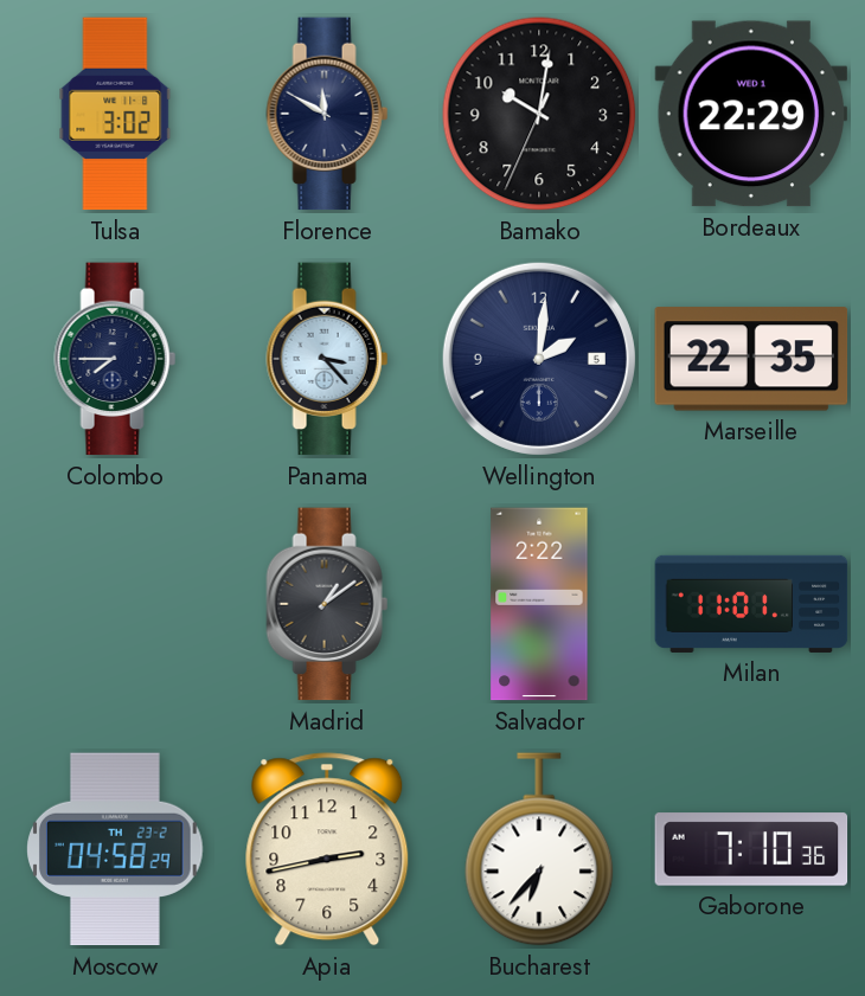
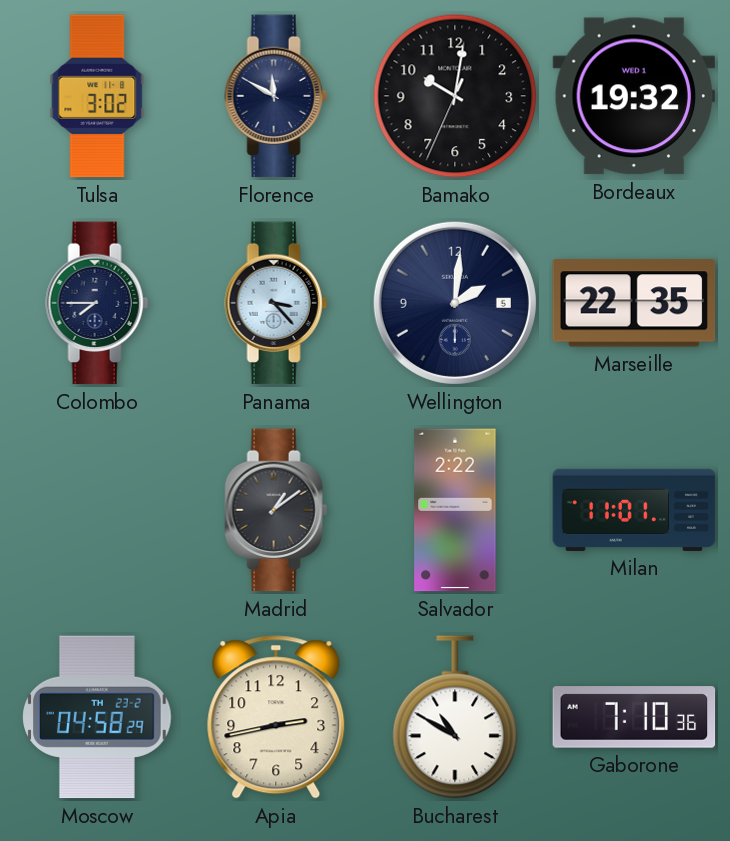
Bordeaux: 22:29 -> 19:32
Bucharest: 6:37 -> 10:50
